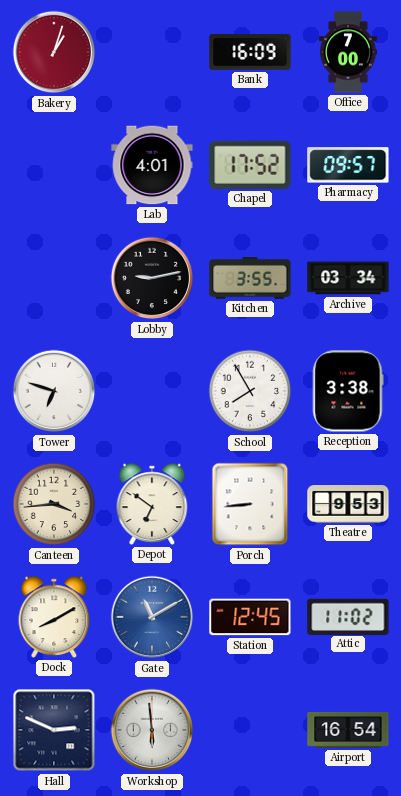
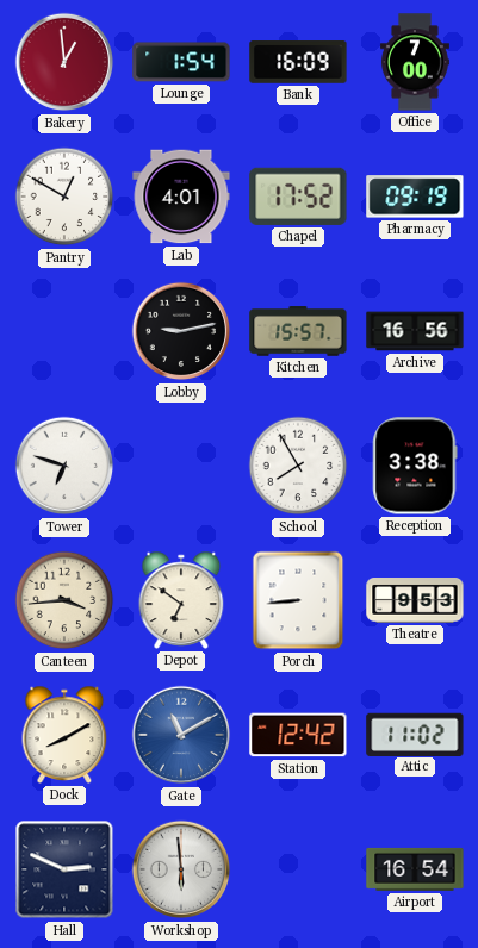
Bakery: 1:03 -> 12:59
Lounge: none -> 1:54
Pantry: none -> 12:50
Pharmacy: 09:57 -> 09:19
Kitchen: 3:55 -> 15:57
Archive: 03:34 -> 16:56
Station: 12:45 -> 12:42
